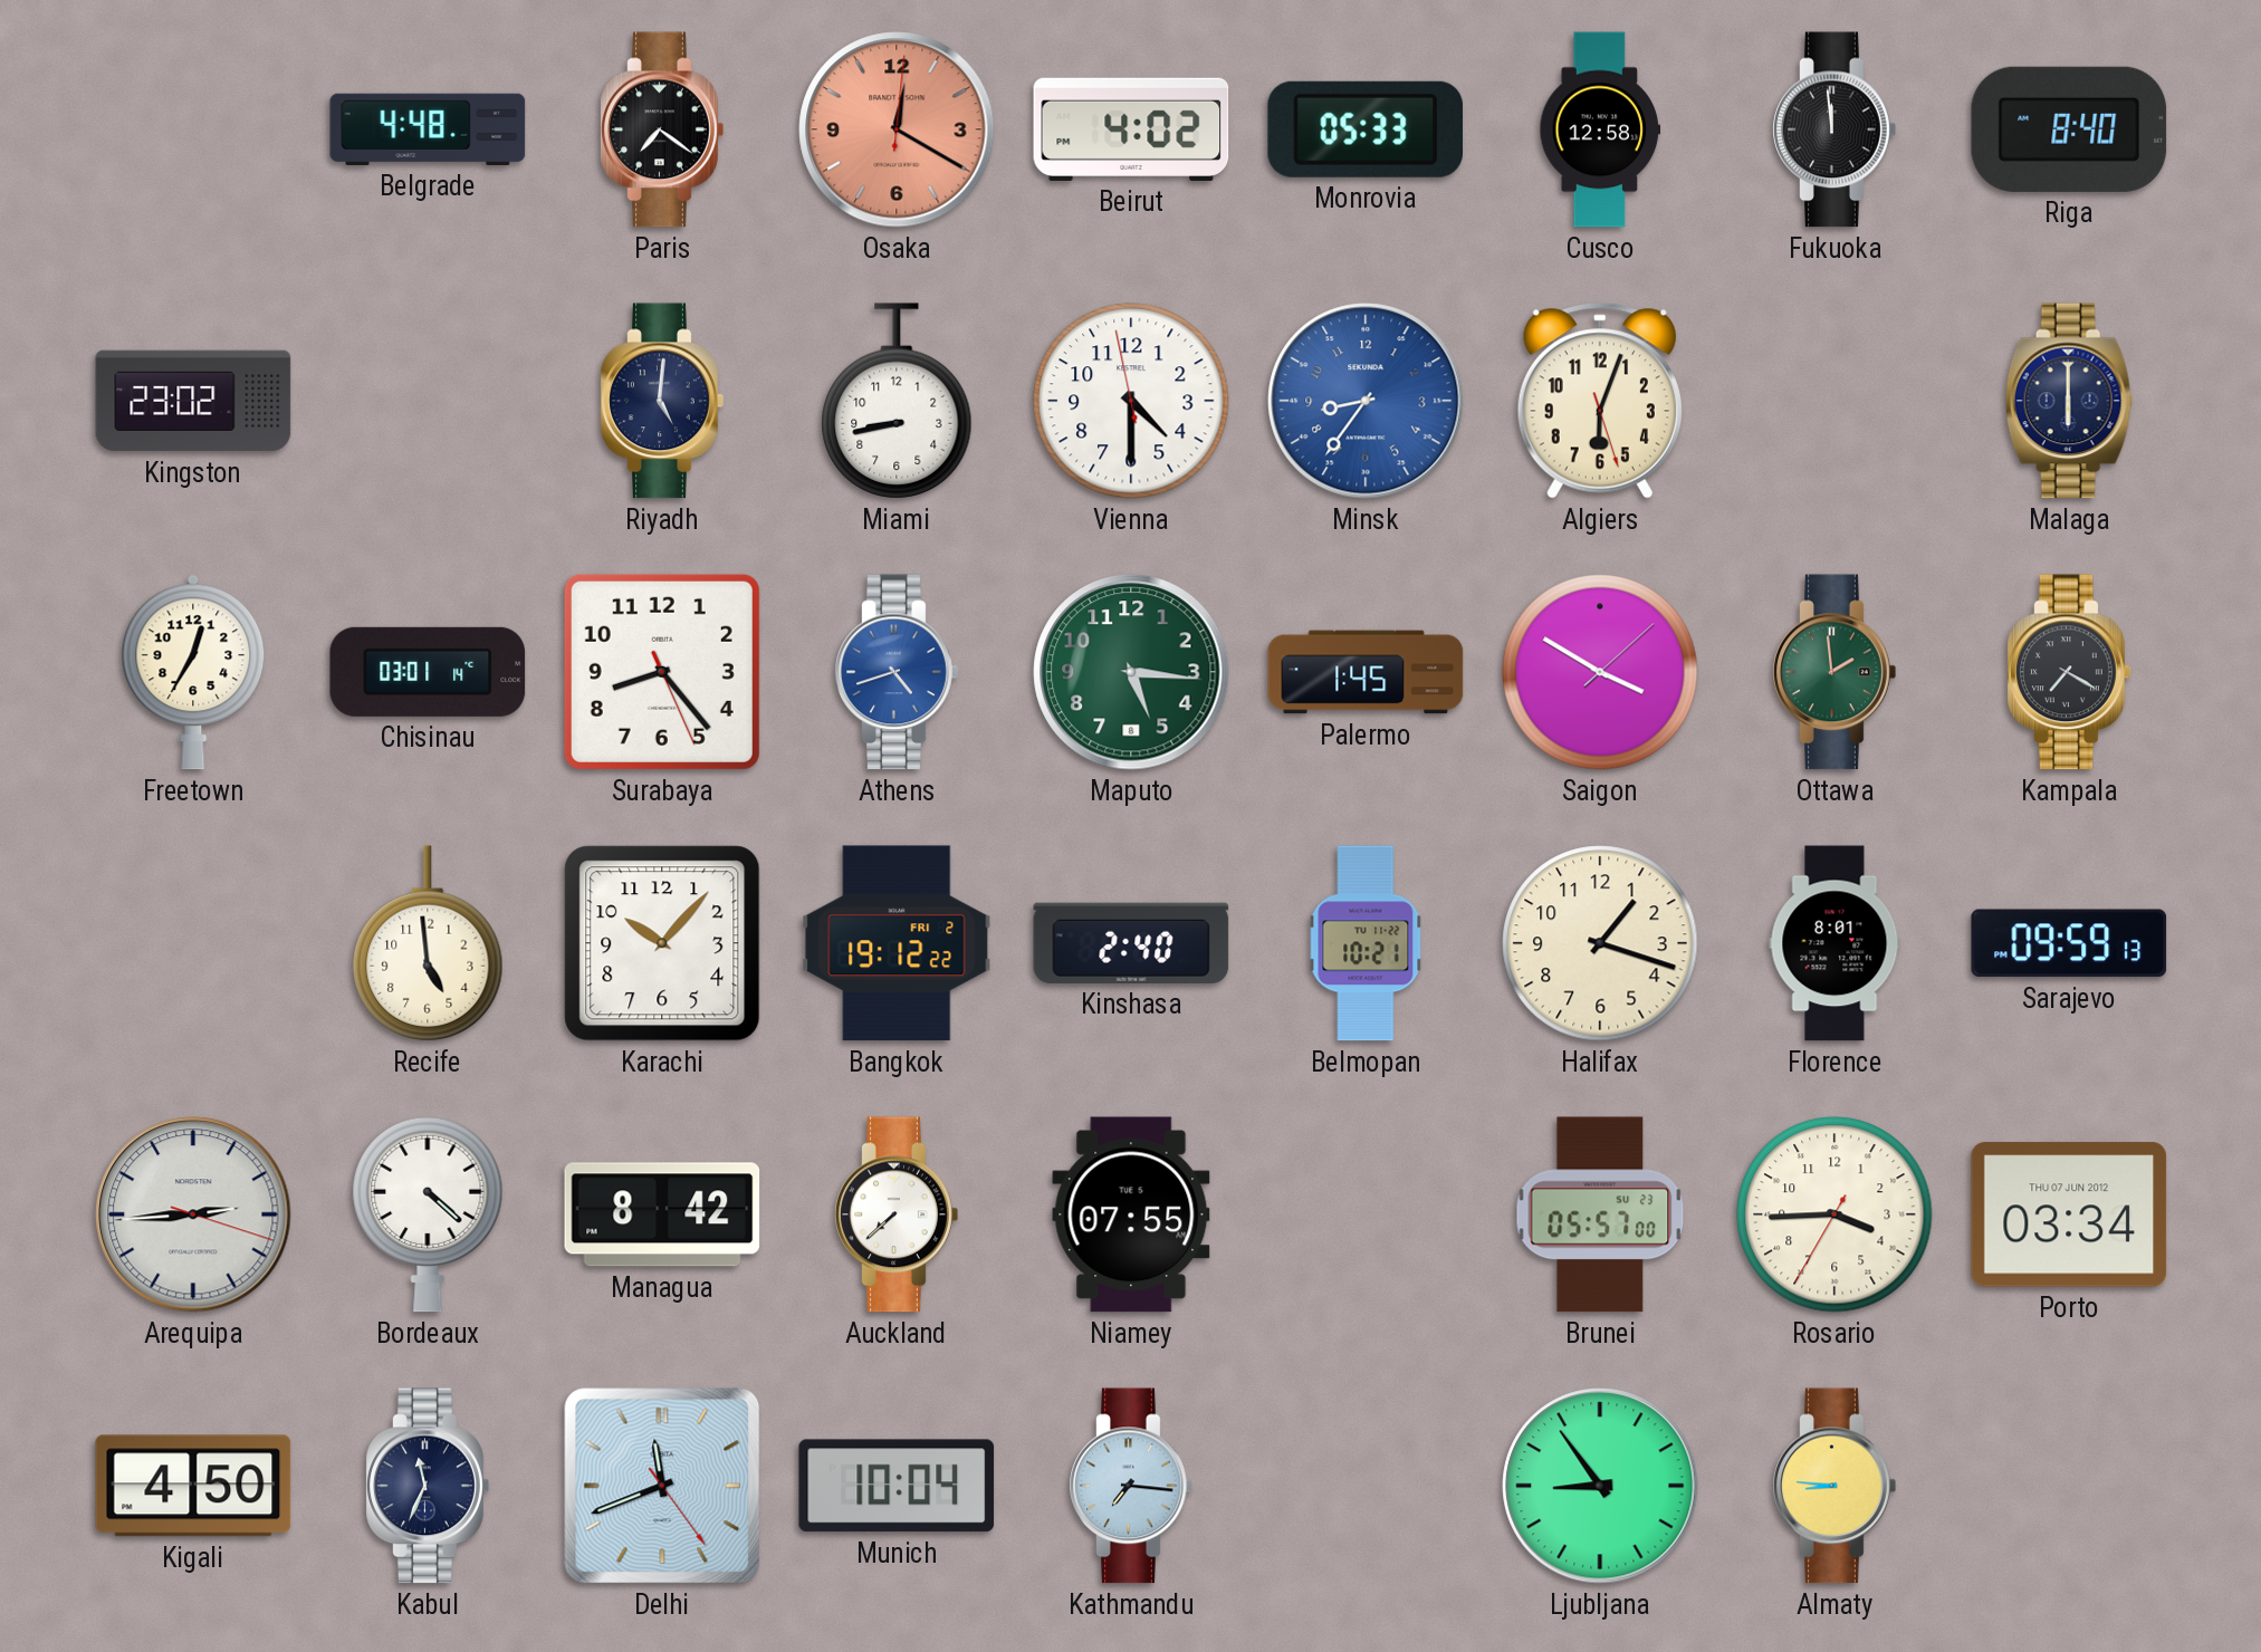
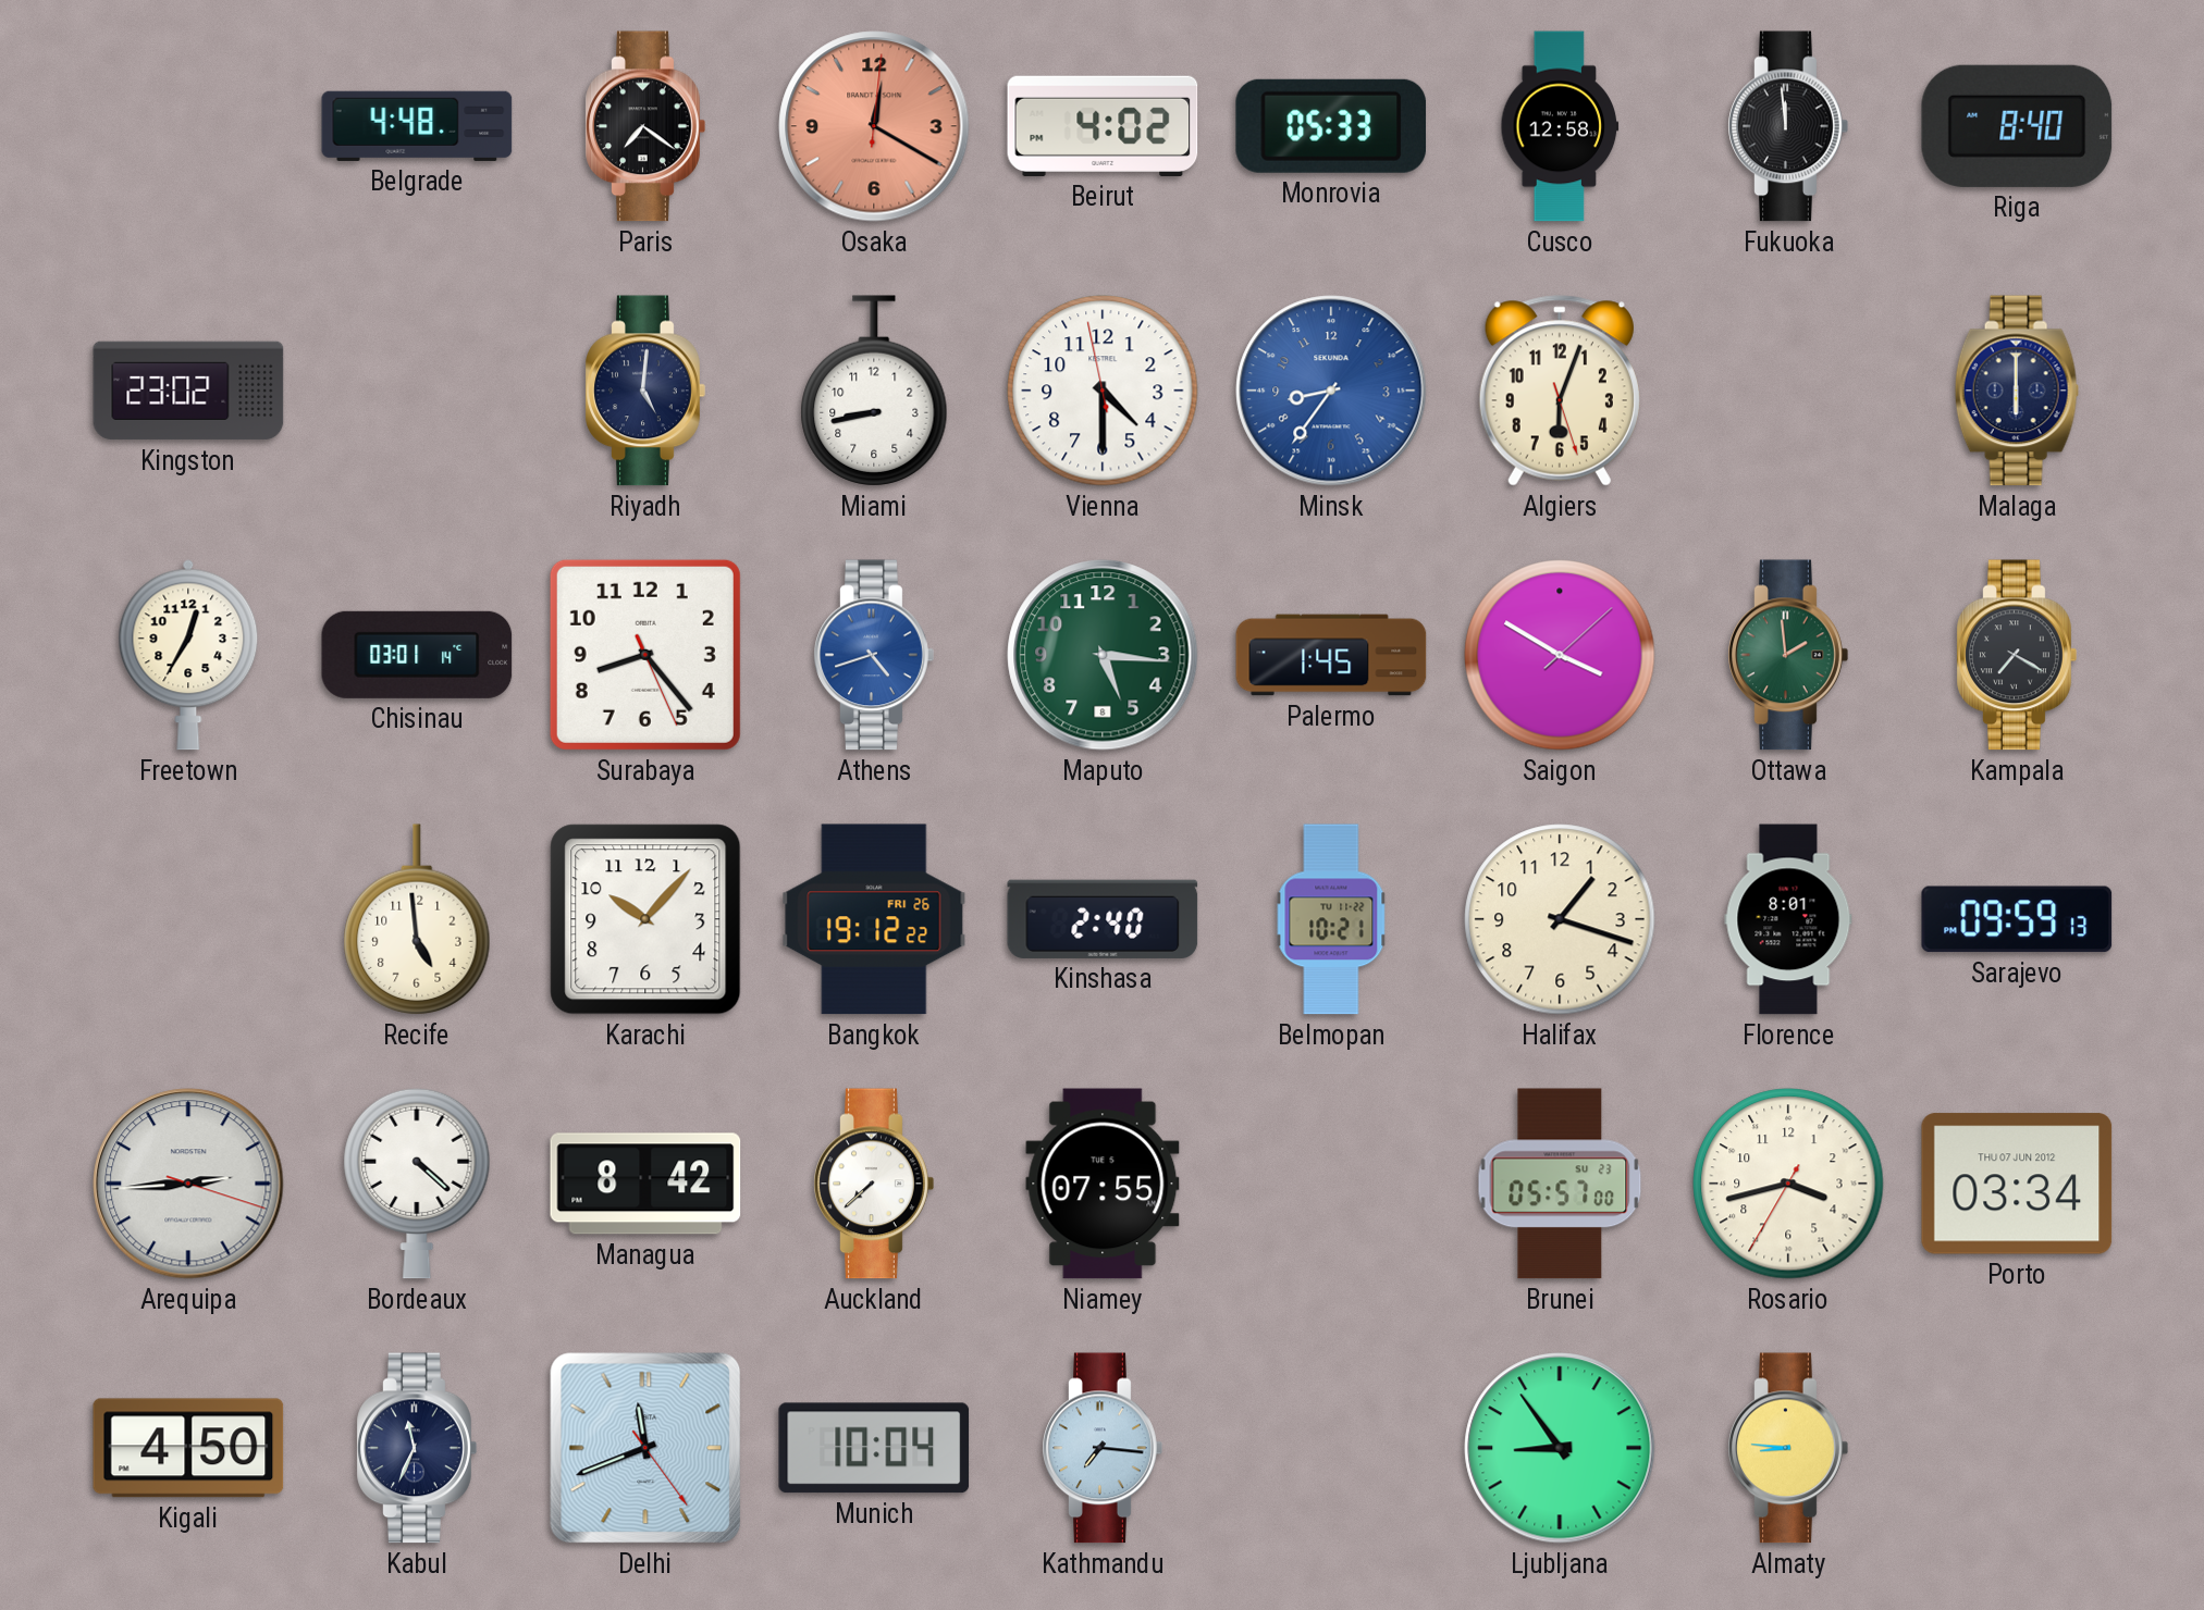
Bangkok date: FRI 2 -> FRI 26
Rosario: 3:44 -> 3:42
